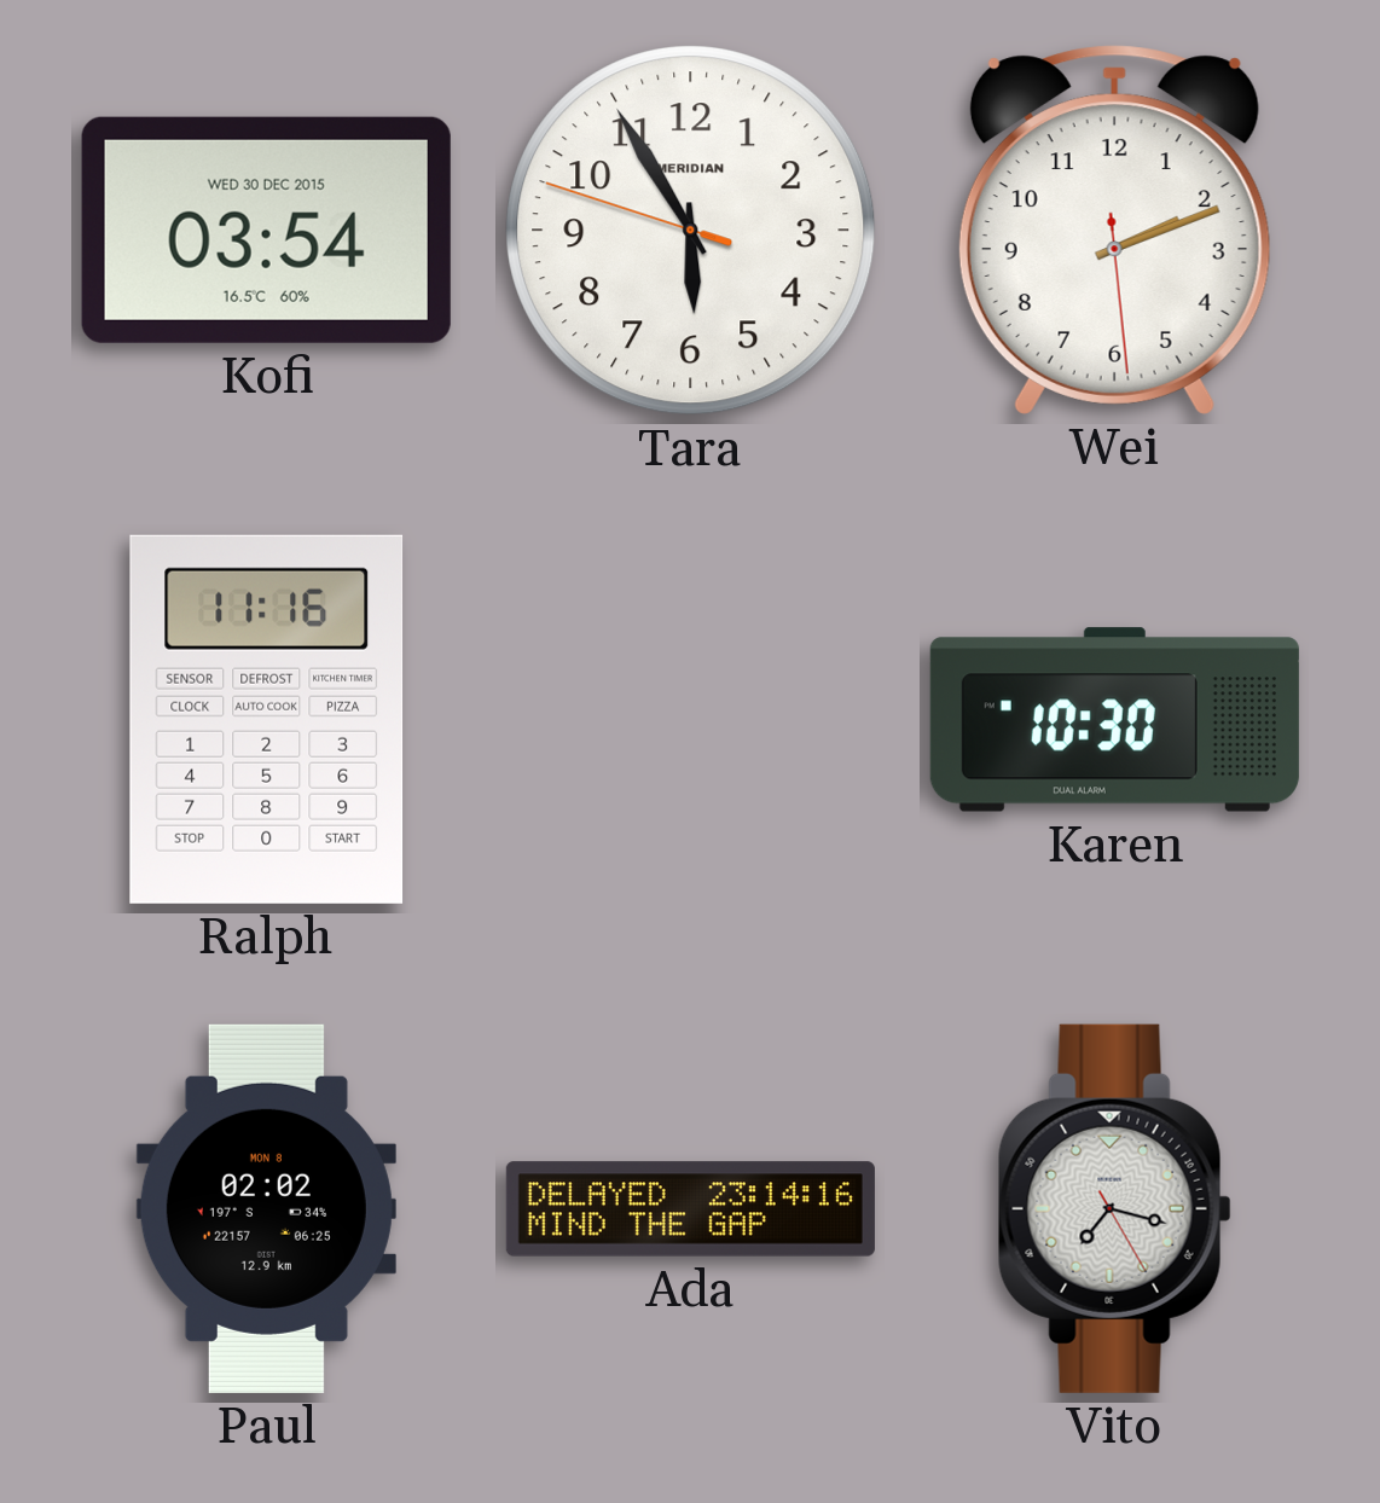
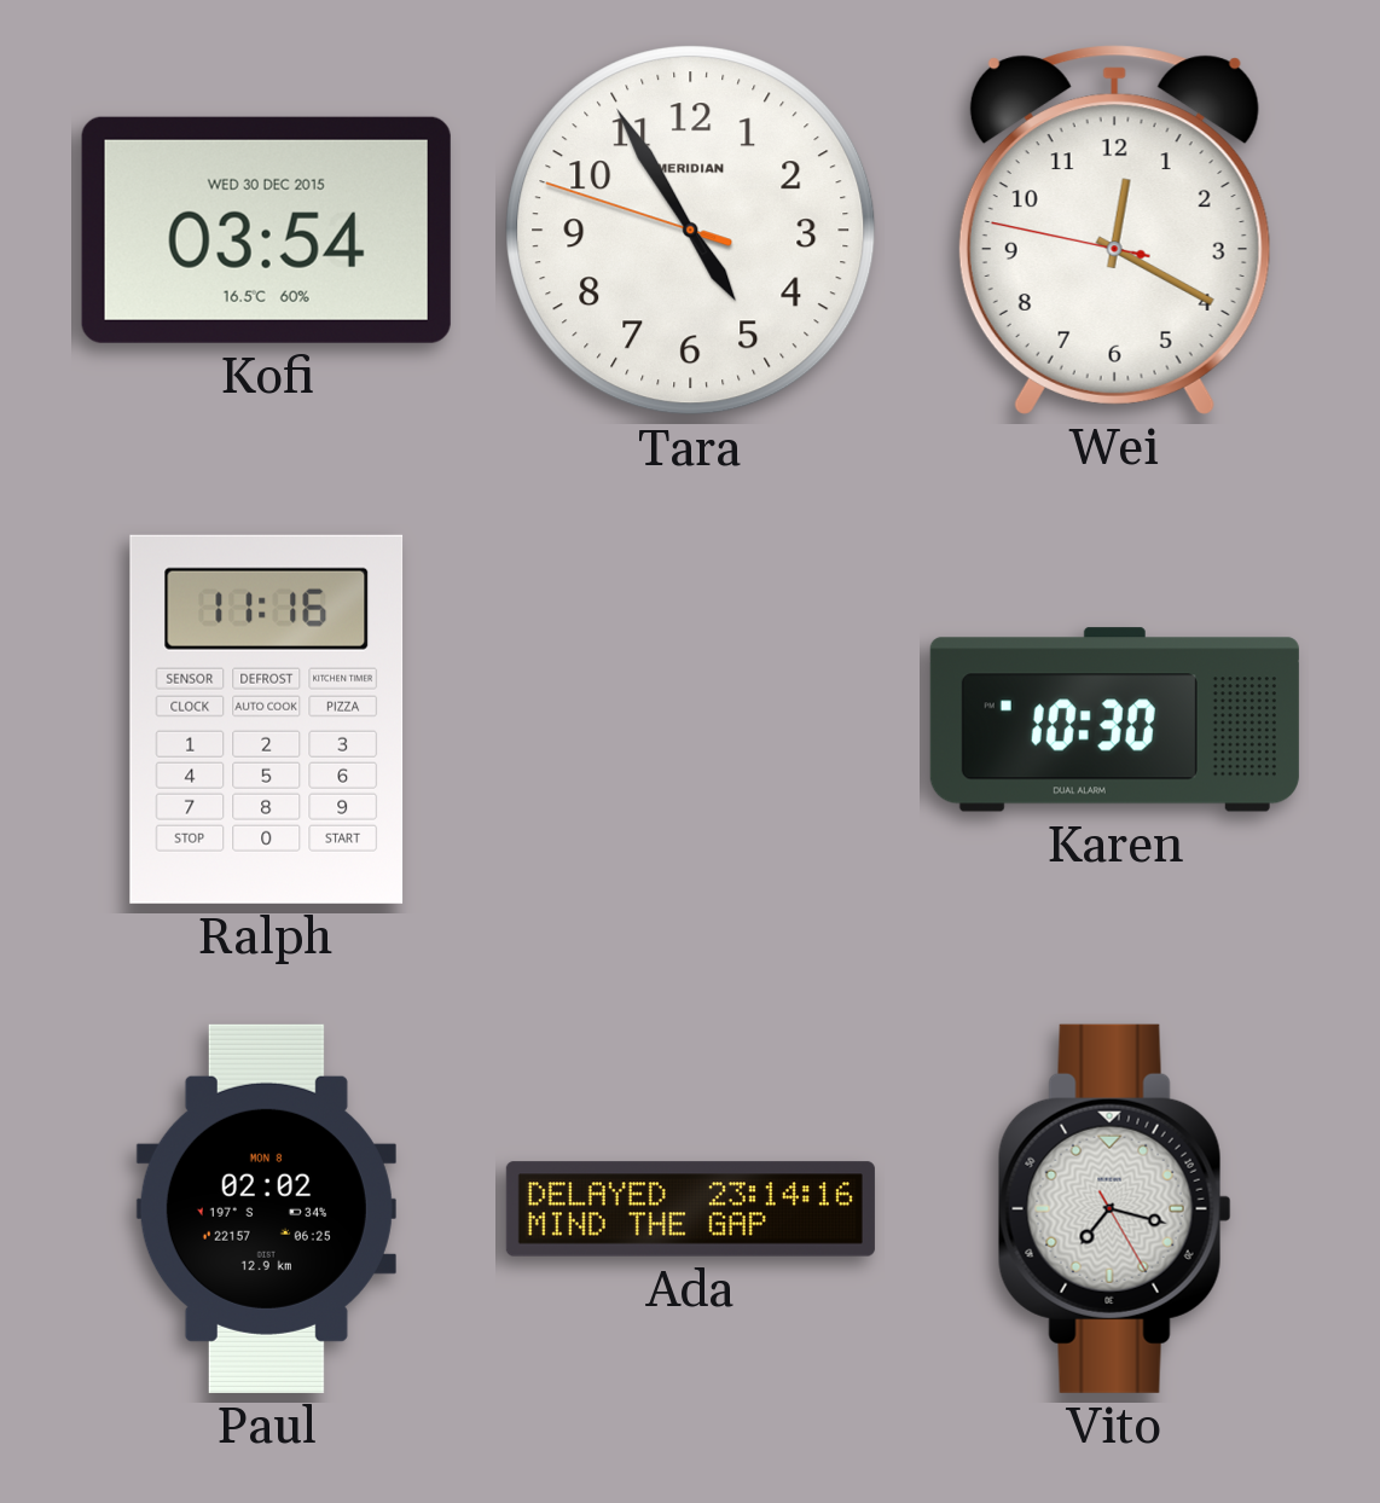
Tara: 5:54 -> 4:54
Wei: 2:11 -> 12:19
